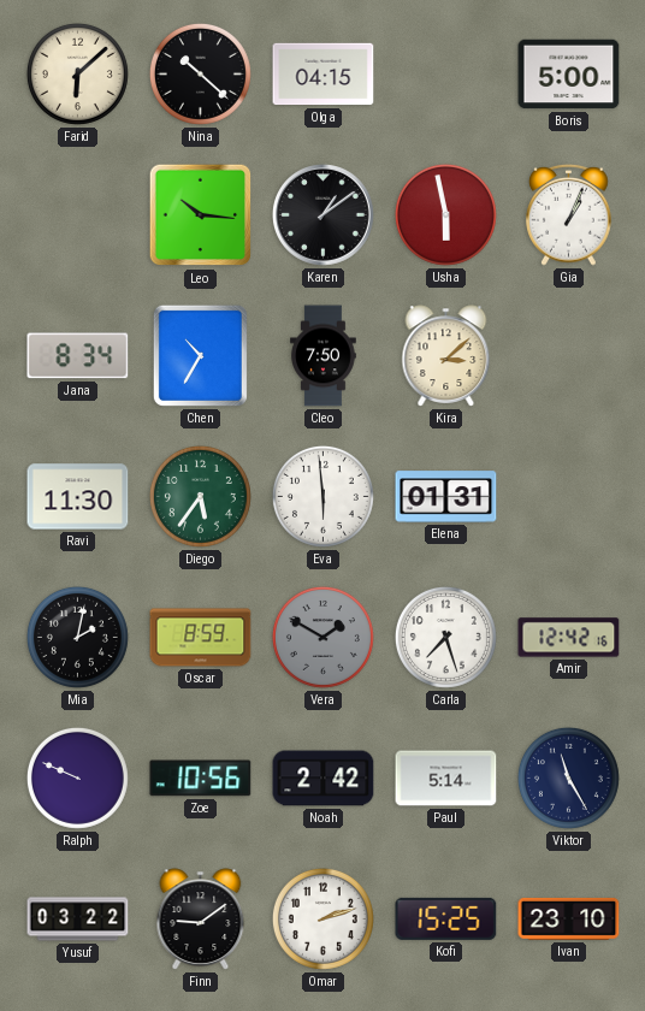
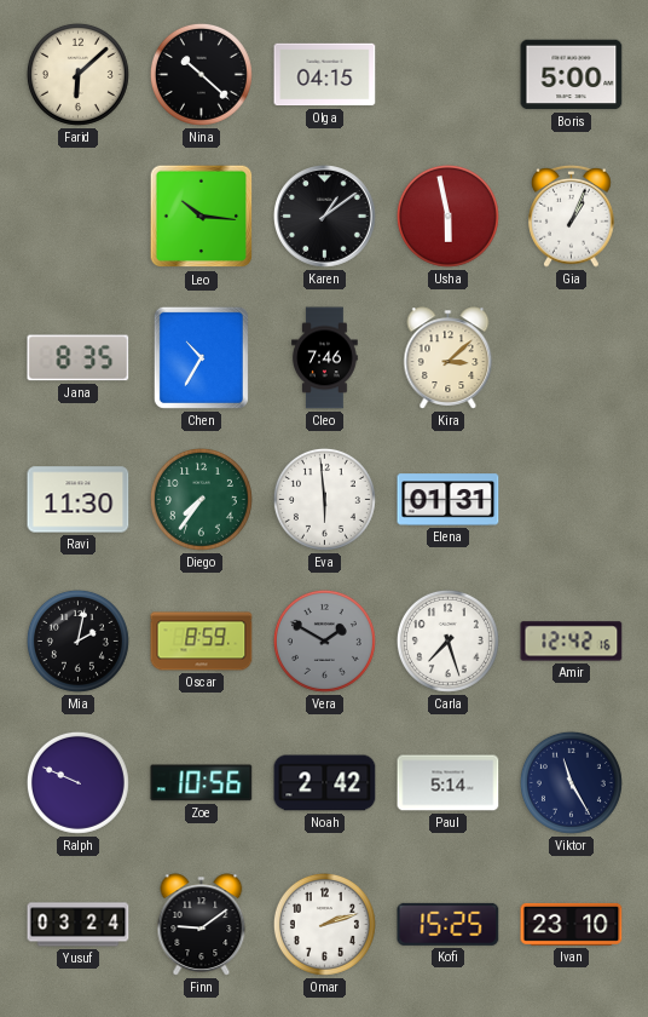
Jana: 8:34 -> 8:35
Cleo: 7:50 -> 7:46
Diego: 5:36 -> 7:36
Yusuf: 03:22 -> 03:24
